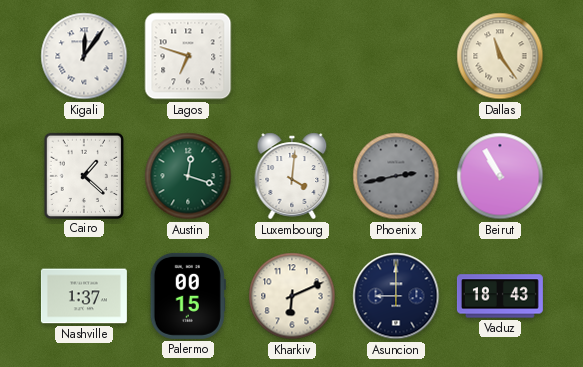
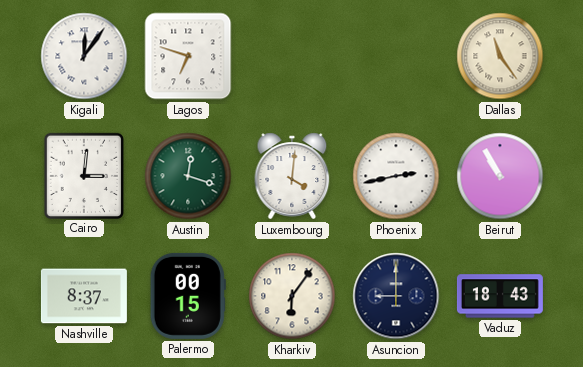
Cairo: 1:22 -> 3:01
Phoenix dial: grey -> white
Nashville: 1:37 -> 8:37
Kharkiv: 6:11 -> 6:06
